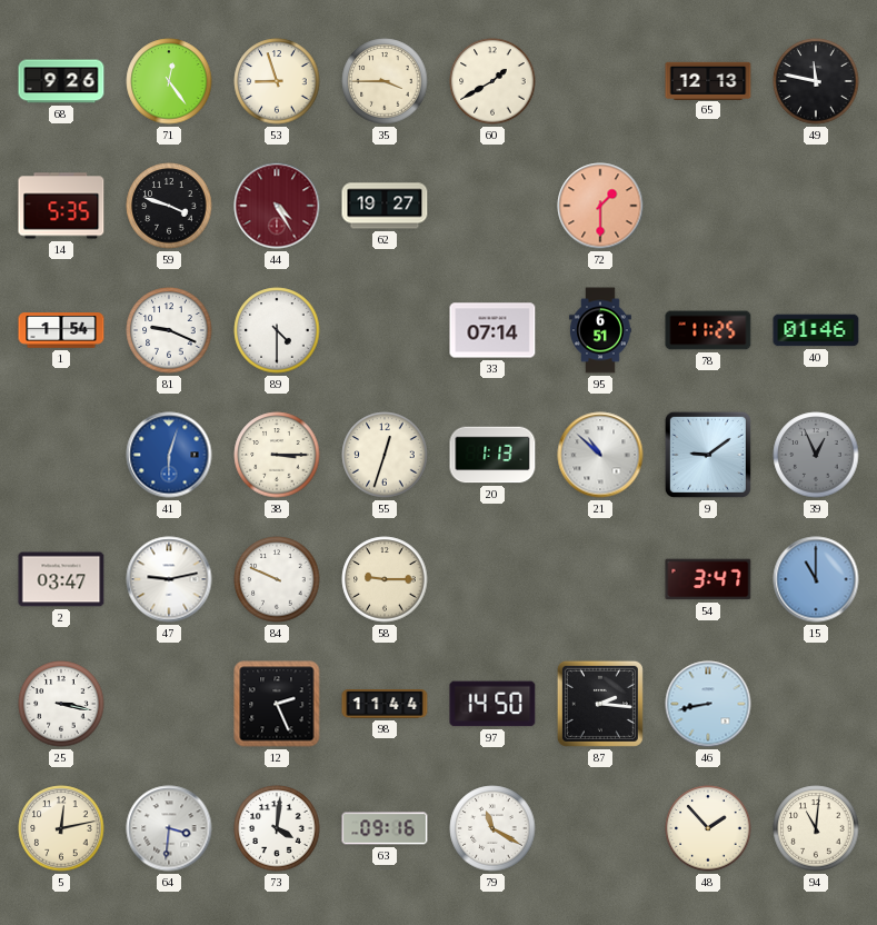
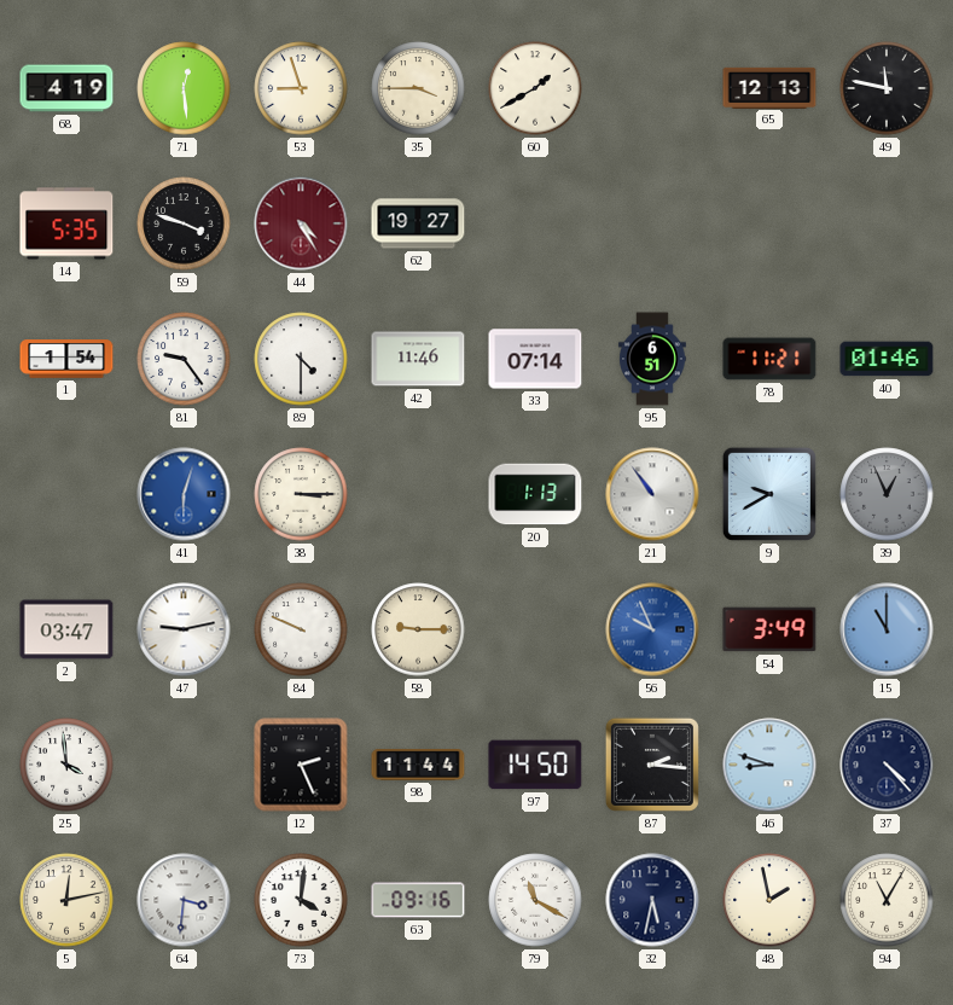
68: 9:26 -> 4:19
71: 12:24 -> 12:29
72: 1:30 -> none
81: 9:19 -> 9:24
42: none -> 11:46
78: 11:25 -> 11:21
55: 12:33 -> none
21: 10:52 -> 10:54
9: 9:09 -> 9:40
56: none -> 9:56
54: 3:47 -> 3:49
25: 3:17 -> 3:59
46: 8:43 -> 8:48
37: none -> 4:23
32: none -> 5:32
48: 1:53 -> 1:58
94: 11:01 -> 11:05
